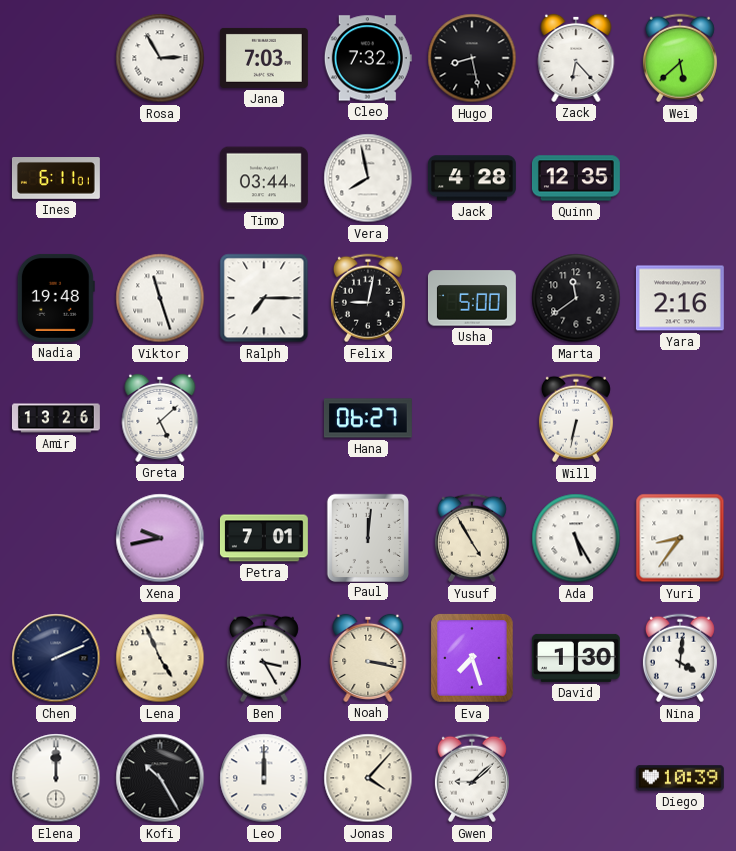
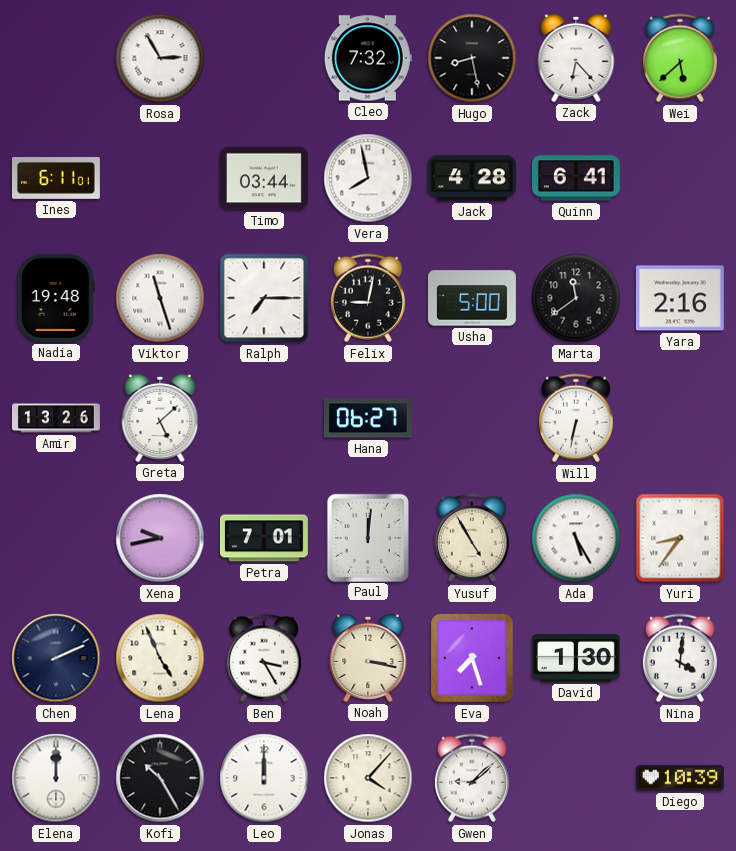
Jana: 7:03 -> none
Quinn: 12:35 -> 6:41
